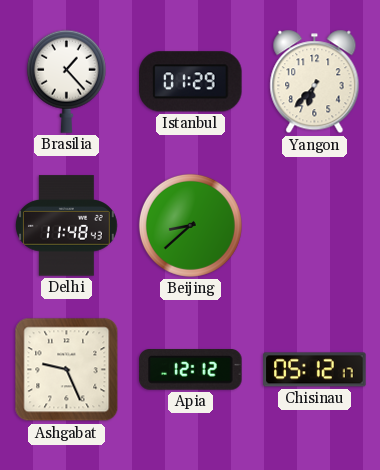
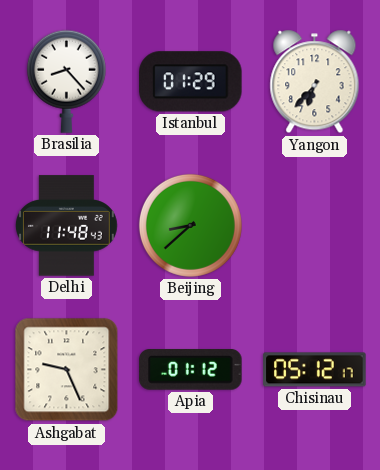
Brasilia: 1:23 -> 8:23
Apia: 12:12 -> 01:12
